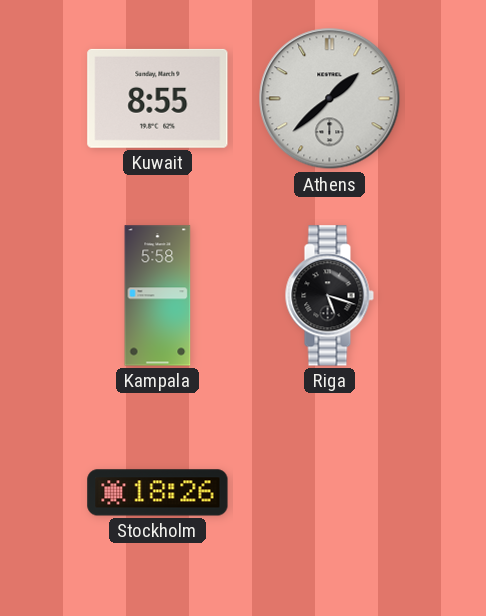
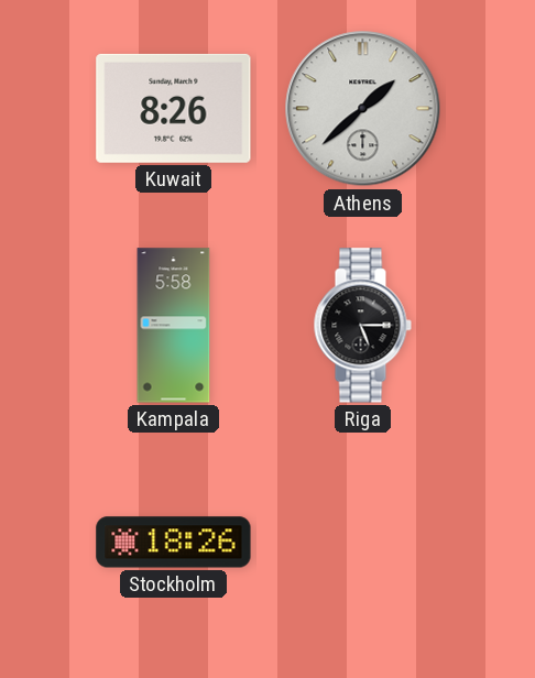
Kuwait: 8:55 -> 8:26
Riga: 5:18 -> 5:15
